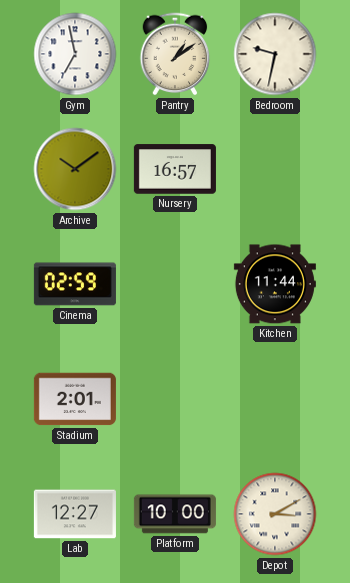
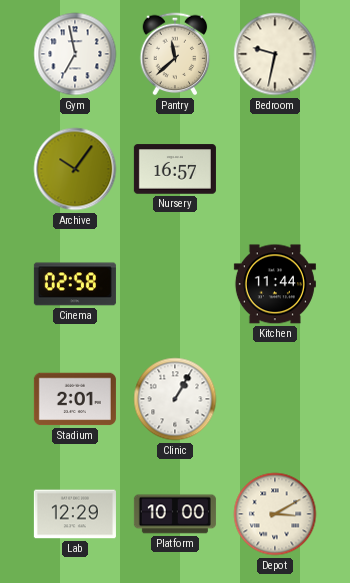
Pantry: 1:09 -> 11:38
Archive: 10:09 -> 10:06
Cinema: 02:59 -> 02:58
Clinic: none -> 1:05
Lab: 12:27 -> 12:29
